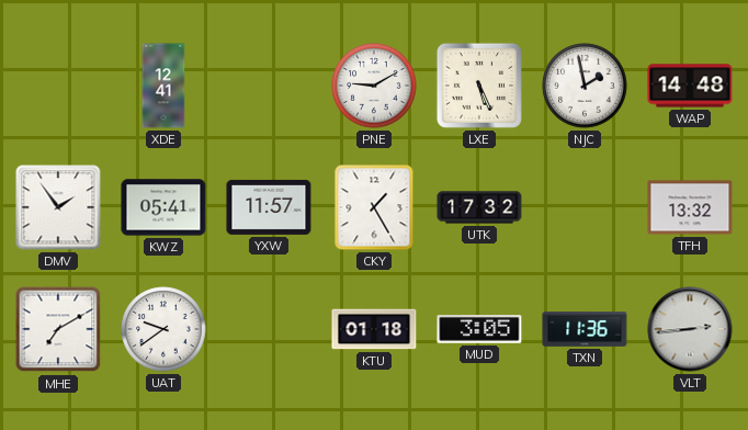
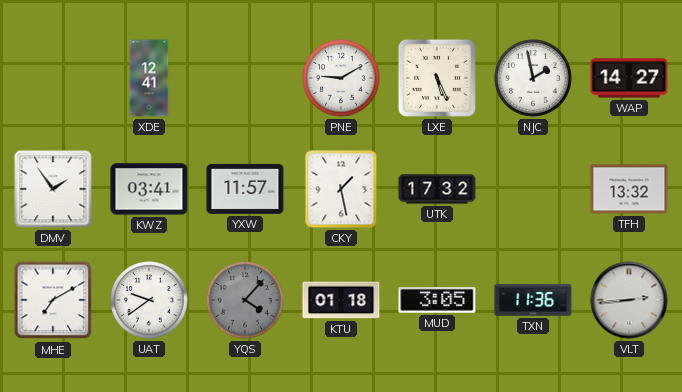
WAP: 14:48 -> 14:27
KWZ: 05:41 -> 03:41
CKY: 1:25 -> 1:28
YQS: none -> 4:07
